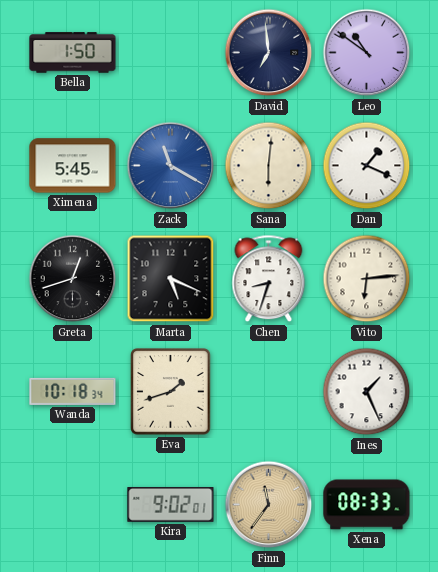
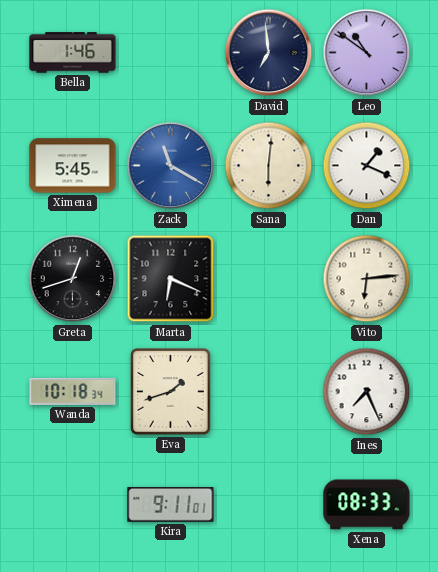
Bella: 1:50 -> 1:46
Marta: 5:19 -> 6:19
Chen: 8:33 -> none
Ines: 1:26 -> 7:26
Kira: 9:02 -> 9:11
Finn: 11:36 -> none
